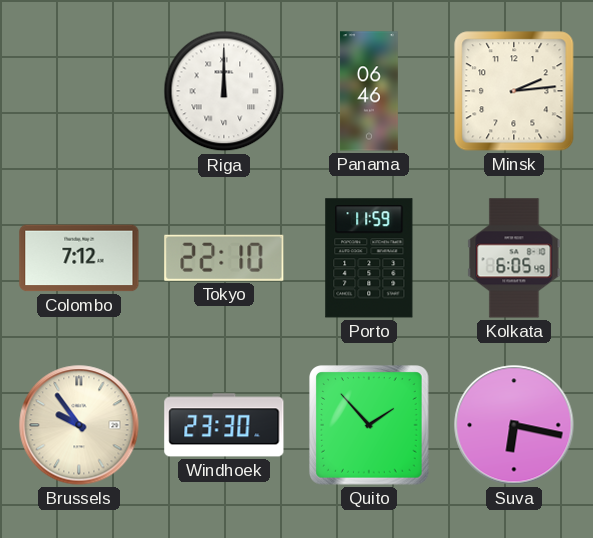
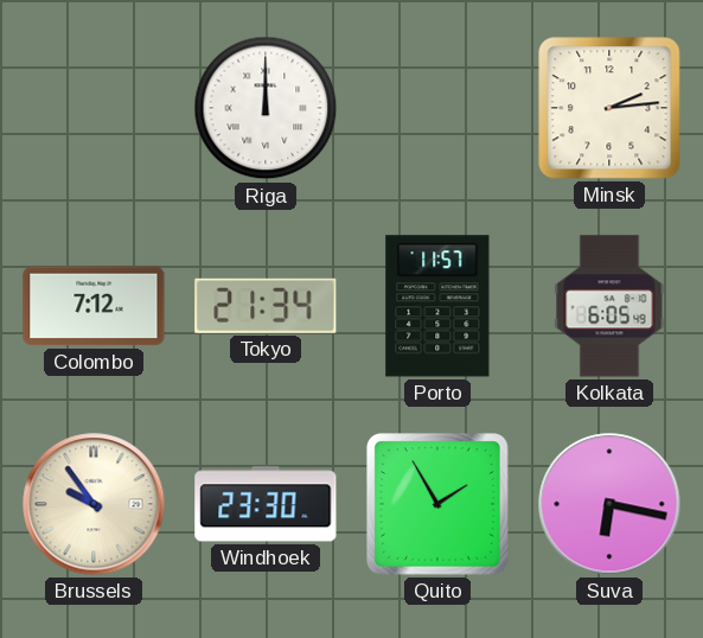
Panama: 06:46 -> none
Tokyo: 22:10 -> 21:34
Porto: 11:59 -> 11:57
Quito: 1:53 -> 1:55
